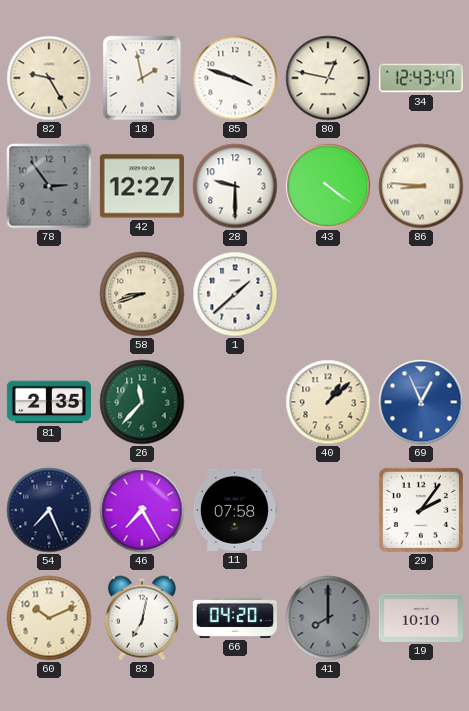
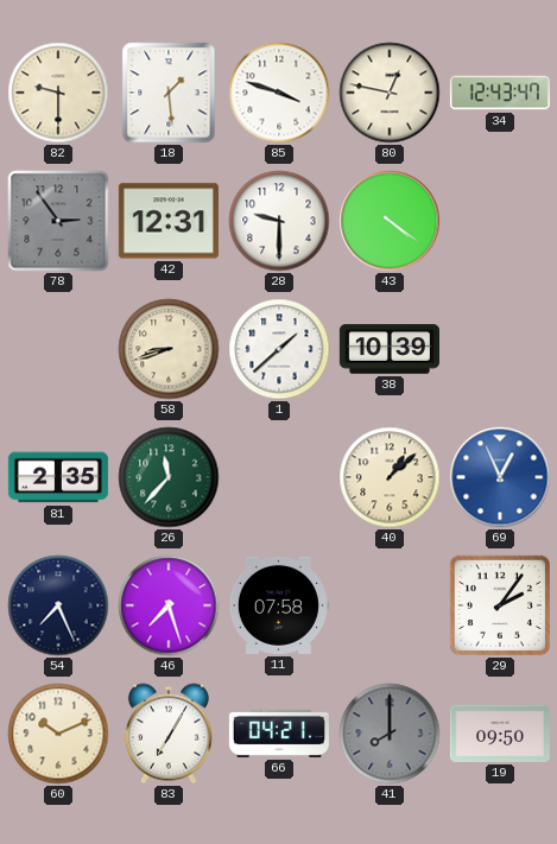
82: 9:25 -> 9:30
18: 1:58 -> 1:29
42: 12:27 -> 12:31
86: 8:46 -> none
38: none -> 10:39
46: 7:25 -> 7:27
83: 7:02 -> 7:05
66: 04:20 -> 04:21
19: 10:10 -> 09:50
